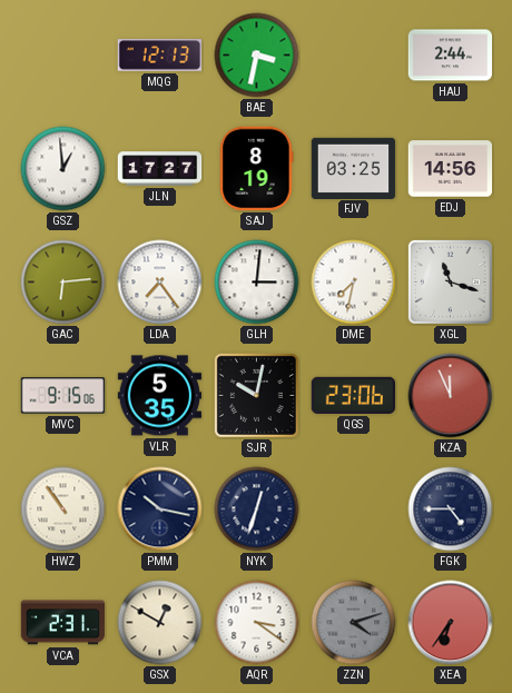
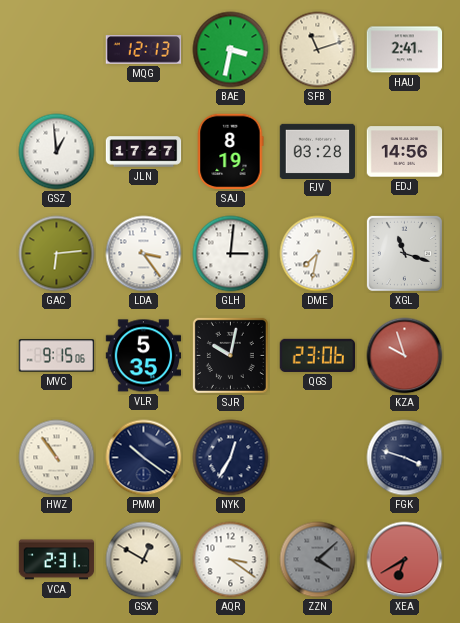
SFB: none -> 11:12
HAU: 2:44 -> 2:41
FJV: 03:25 -> 03:28
LDA: 7:24 -> 3:24
KZA: 11:56 -> 9:57
PMM: 10:17 -> 10:21
NYK: 12:33 -> 12:35
FGK: 4:45 -> 3:48
ZZN: 4:12 -> 4:08
XEA: 6:36 -> 6:40
